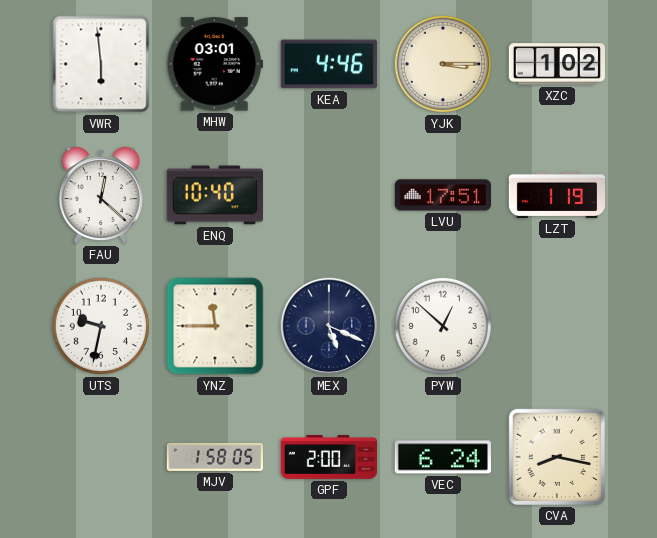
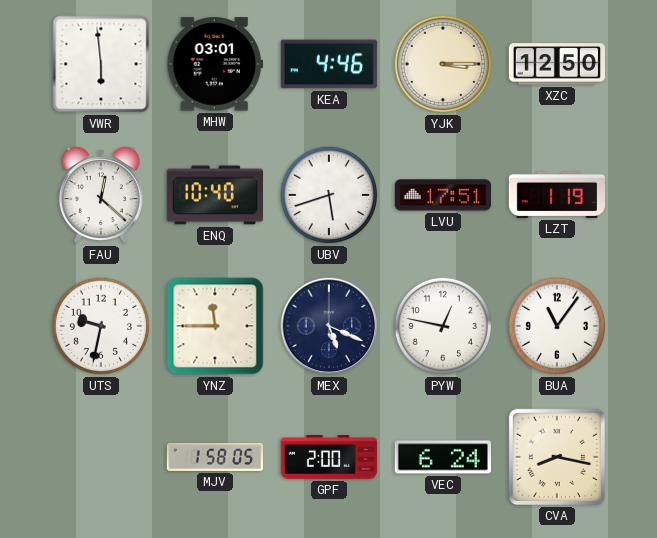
XZC: 1:02 -> 12:50
UBV: none -> 5:42
PYW: 12:52 -> 12:47
BUA: none -> 11:06
